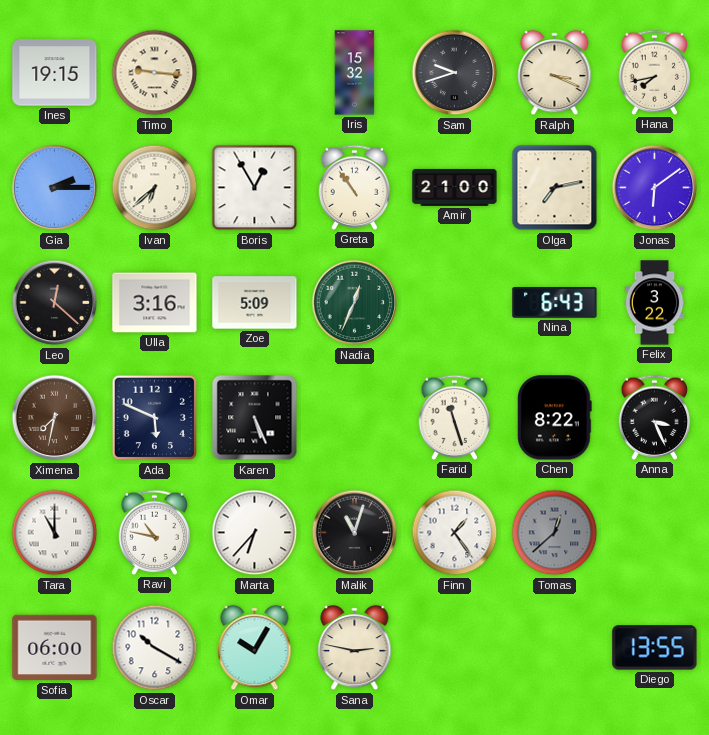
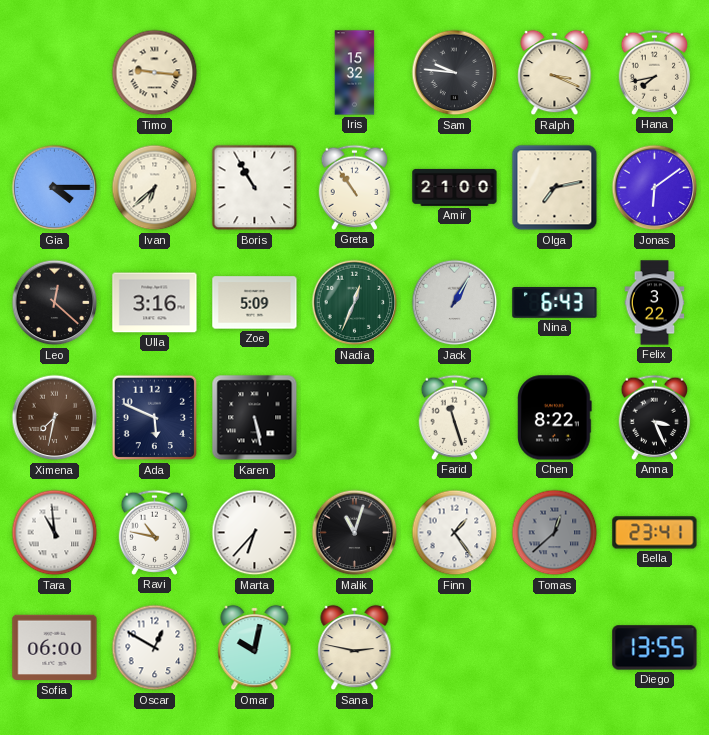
Ines: 19:15 -> none
Sam: 9:42 -> 9:46
Gia: 2:15 -> 4:15
Boris: 12:55 -> 10:55
Jack: none -> 1:05
Karen: 5:26 -> 5:28
Tara: 11:00 -> 10:59
Bella: none -> 23:41
Oscar: 10:20 -> 12:50
Omar: 10:05 -> 10:02
